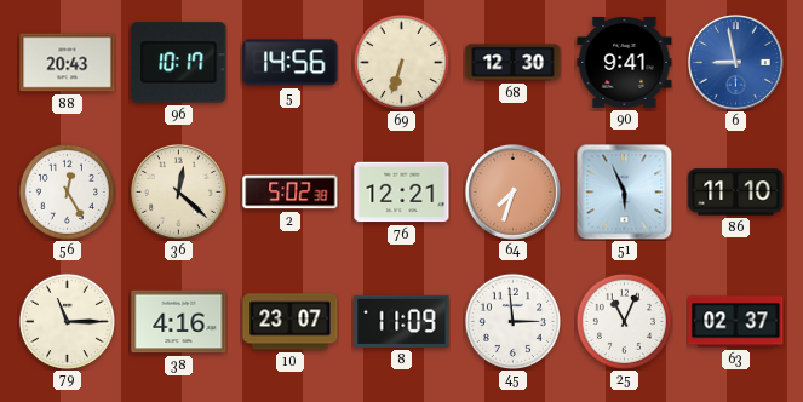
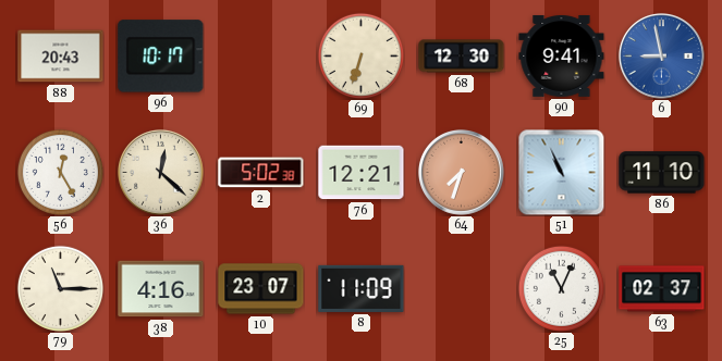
5: 14:56 -> none
51: 5:56 -> 10:56
45: 2:59 -> none
